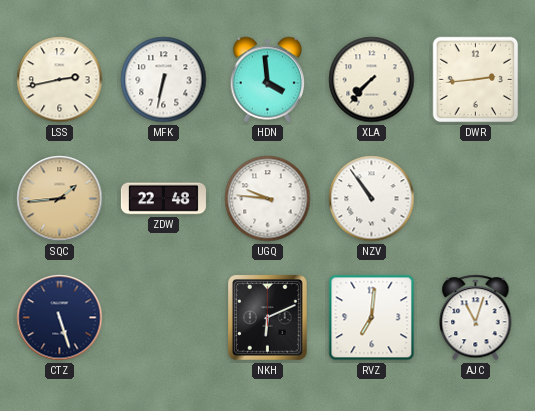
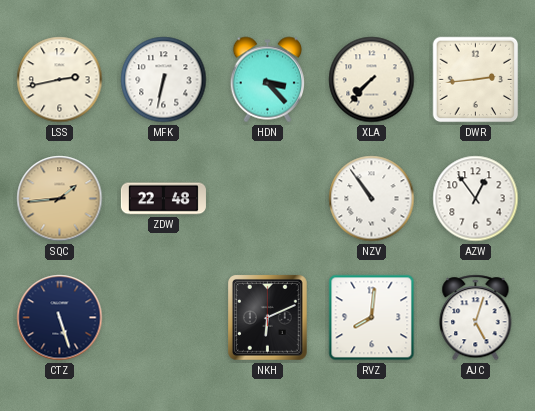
HDN: 3:59 -> 3:23
UGQ: 9:46 -> none
AZW: none -> 12:54
RVZ: 7:01 -> 8:01
AJC: 11:03 -> 5:03
